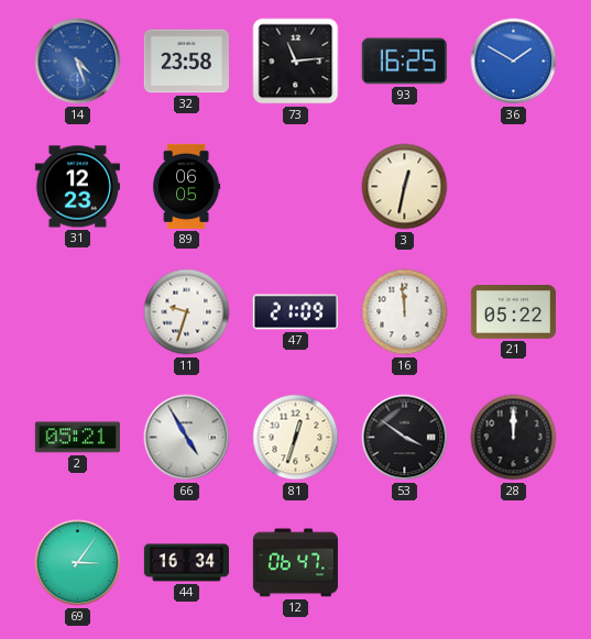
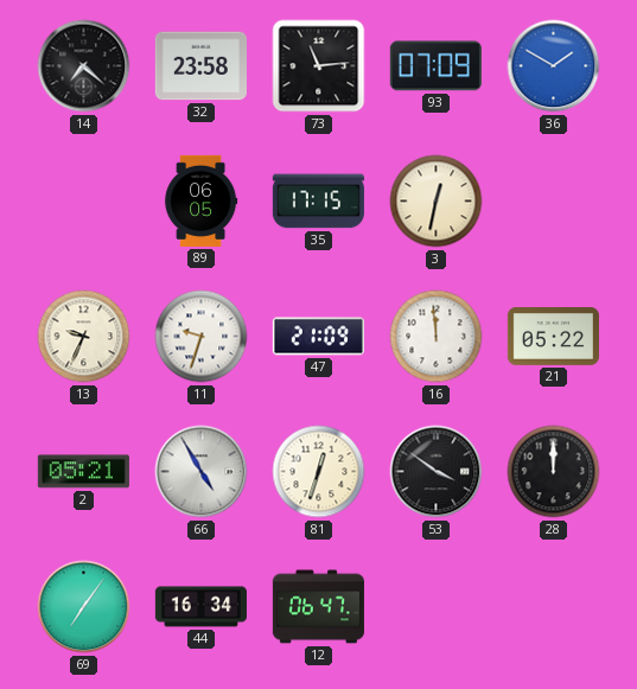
14: 4:27 -> 7:22
14 dial: blue -> black
93: 16:25 -> 07:09
31: 12:23 -> none
35: none -> 17:15
13: none -> 9:34
69: 3:06 -> 7:06
